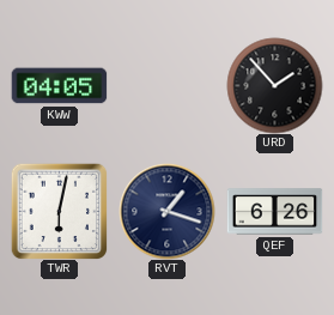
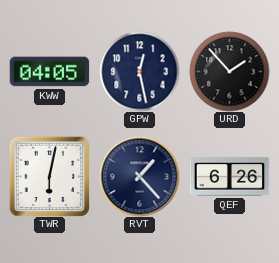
GPW: none -> 12:28
RVT: 1:18 -> 1:23
